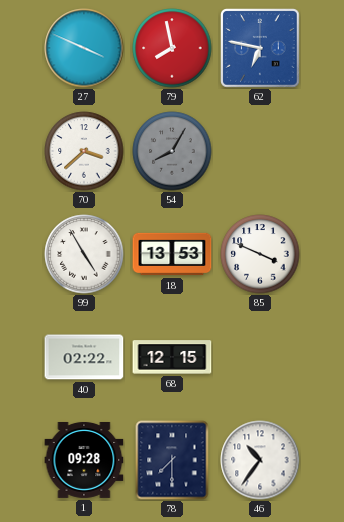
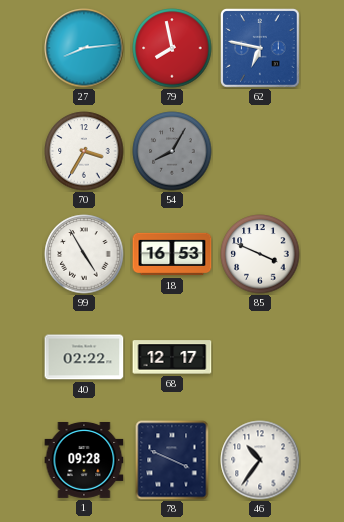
27: 3:49 -> 8:14
70: 3:38 -> 3:35
18: 13:53 -> 16:53
68: 12:15 -> 12:17
78: 7:30 -> 3:49
